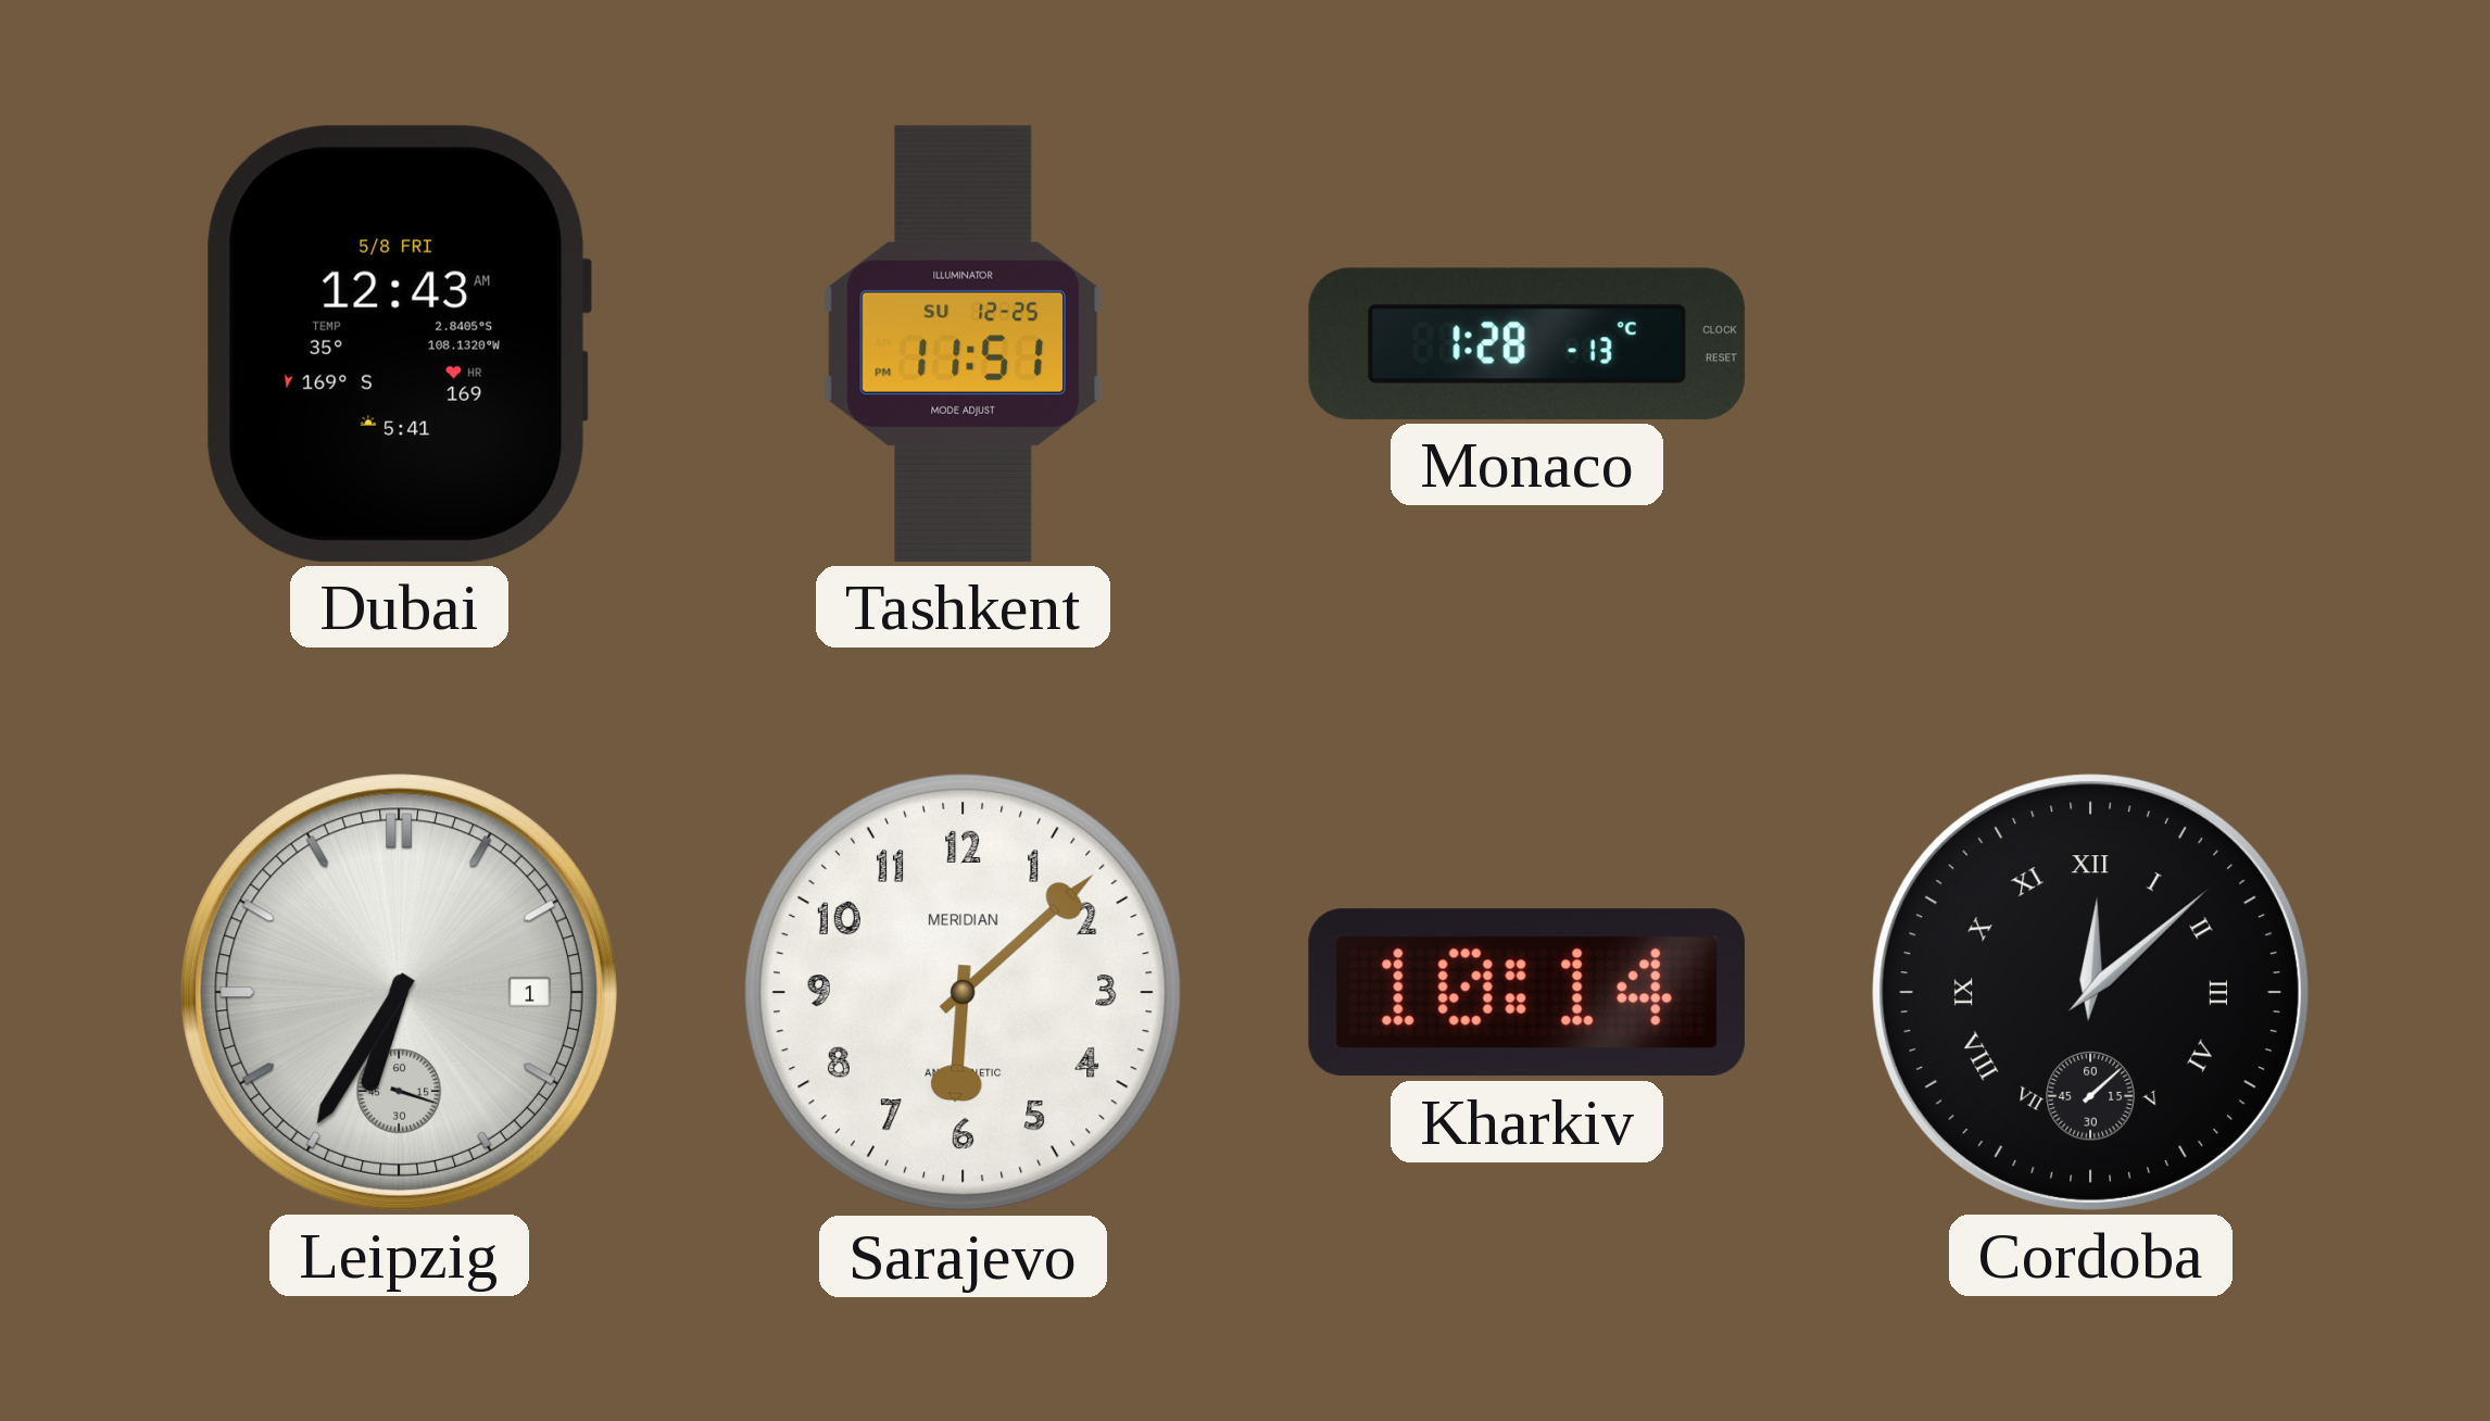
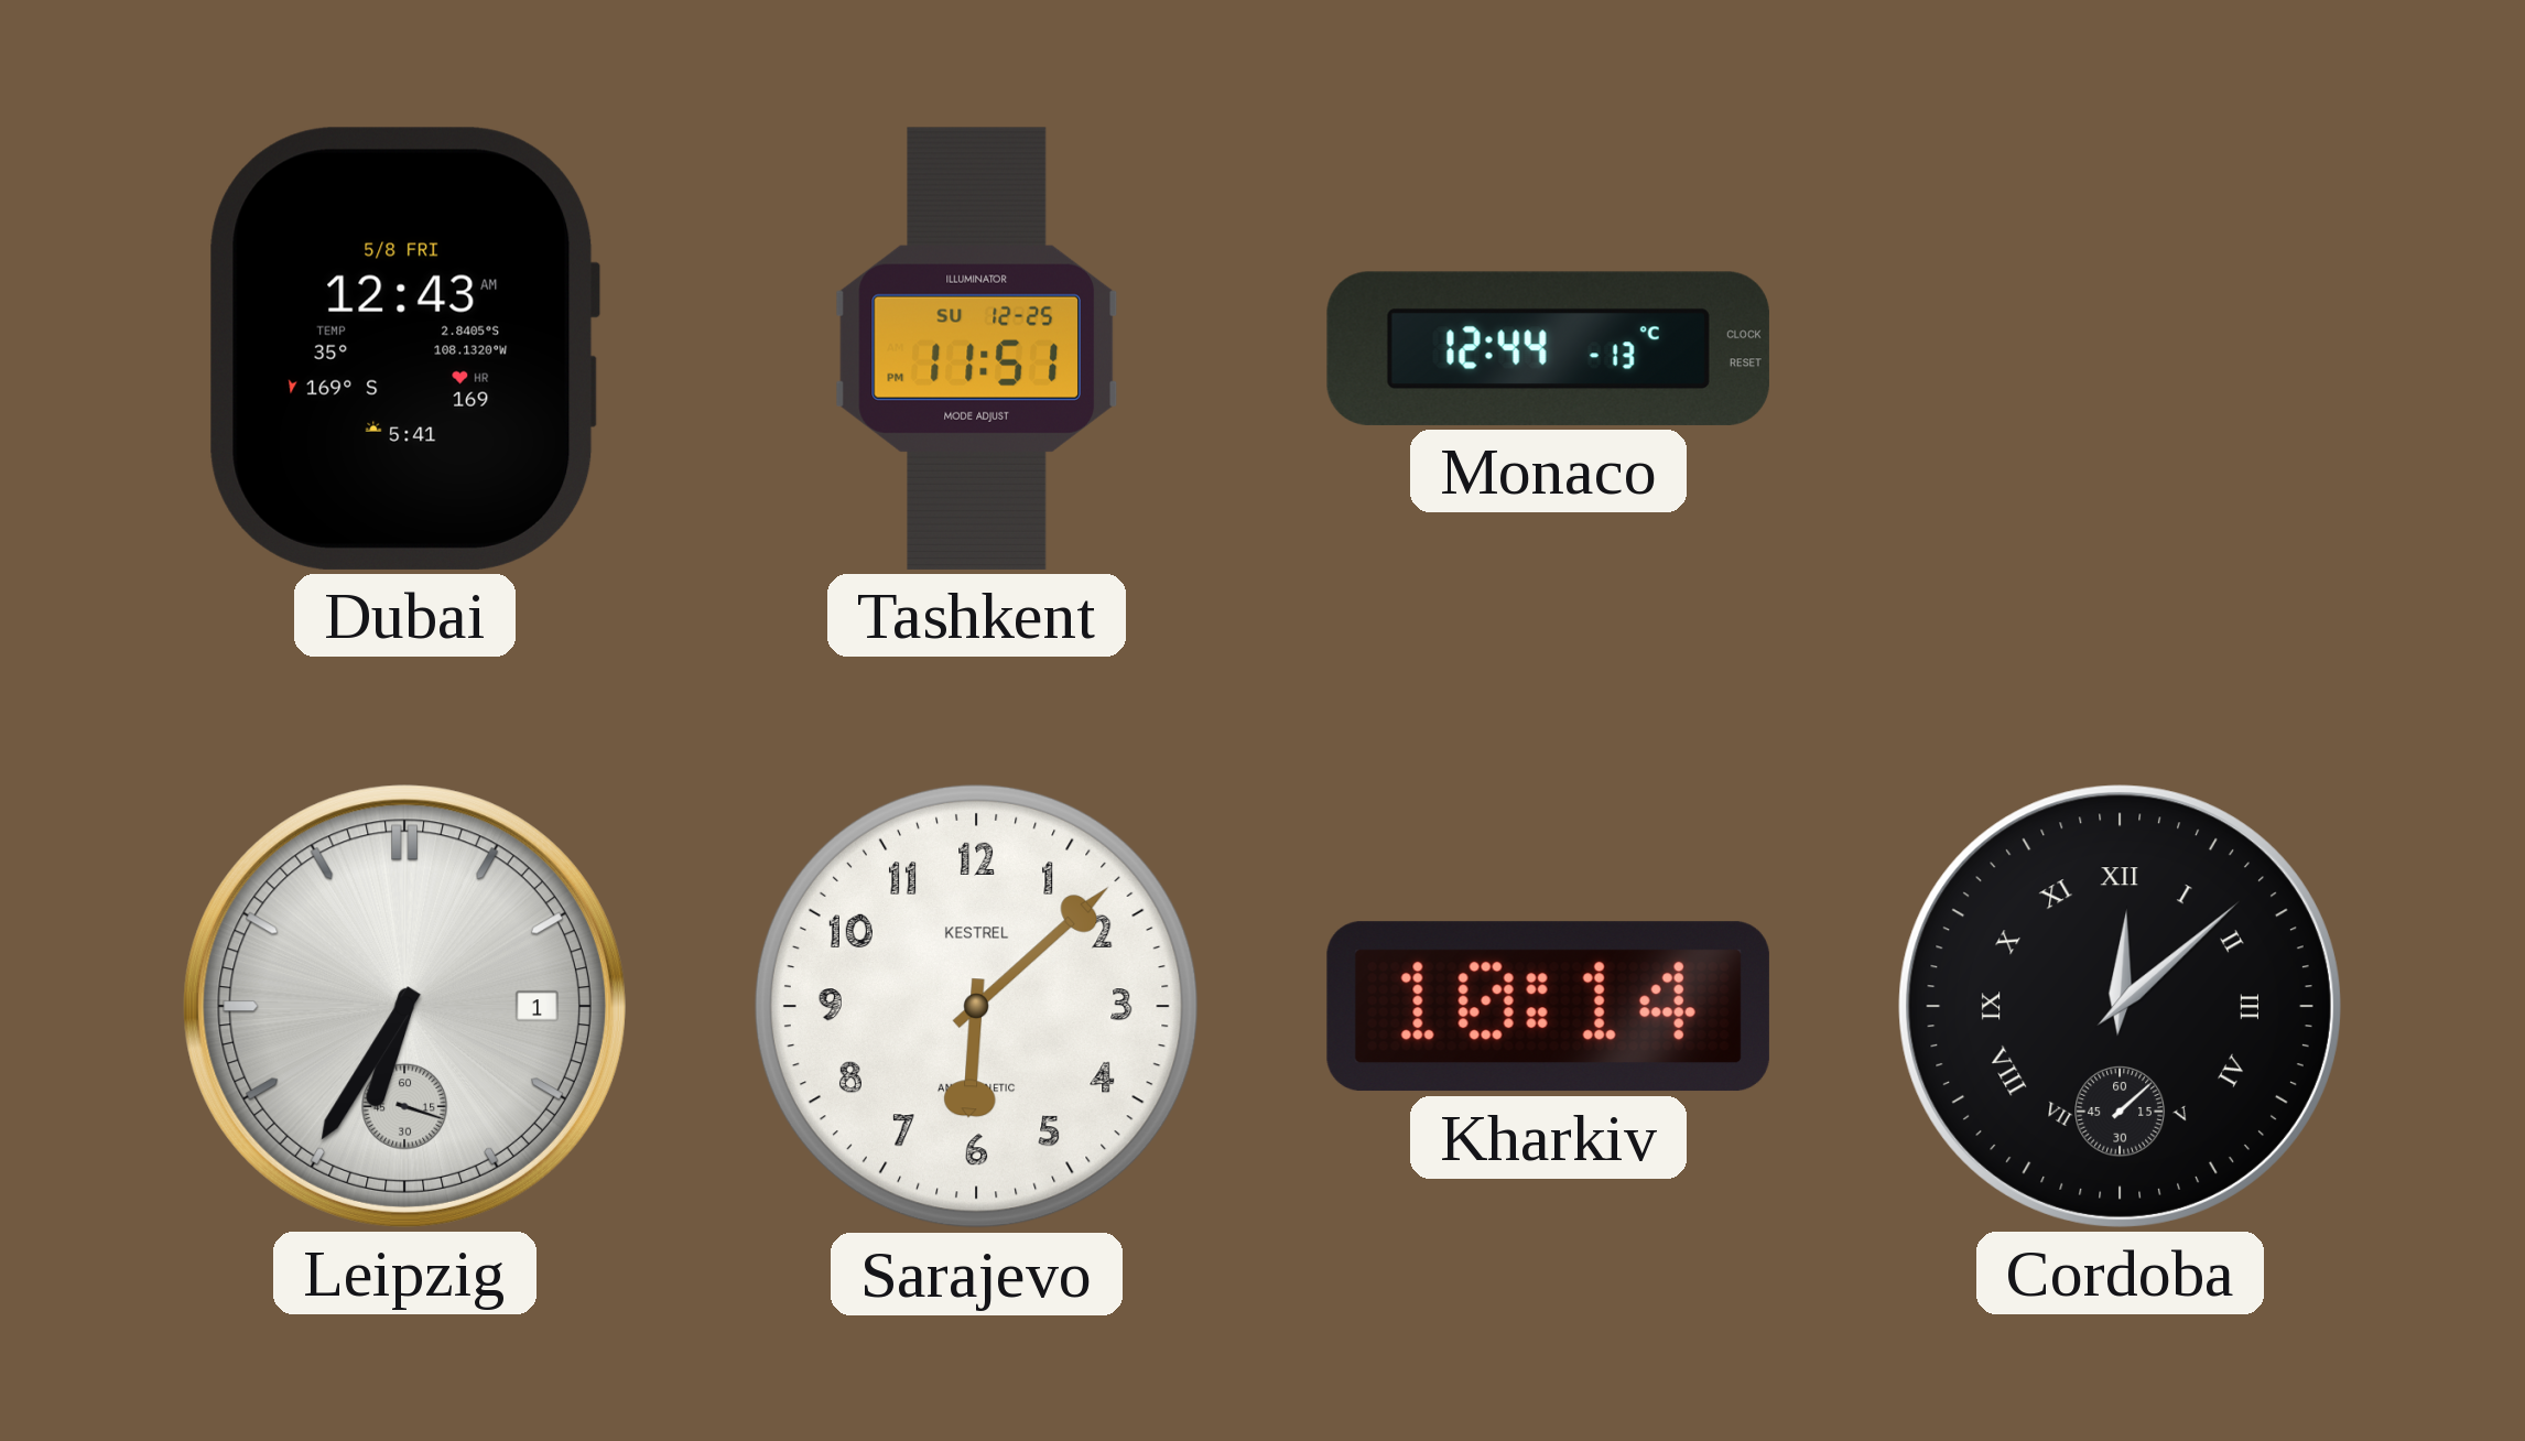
Monaco: 1:28 -> 12:44
Sarajevo brand: MERIDIAN -> KESTREL
